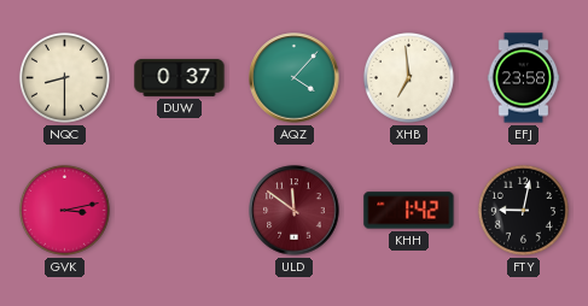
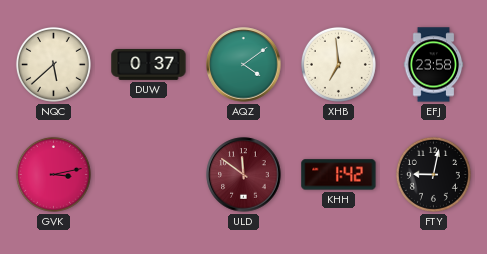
NQC: 8:30 -> 5:38
AQZ: 4:07 -> 4:09
